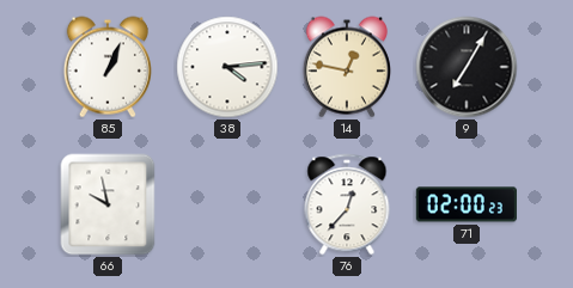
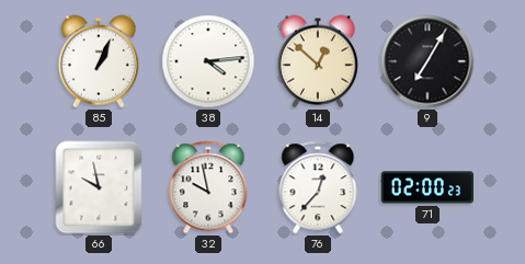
14: 12:47 -> 12:52
32: none -> 9:58
